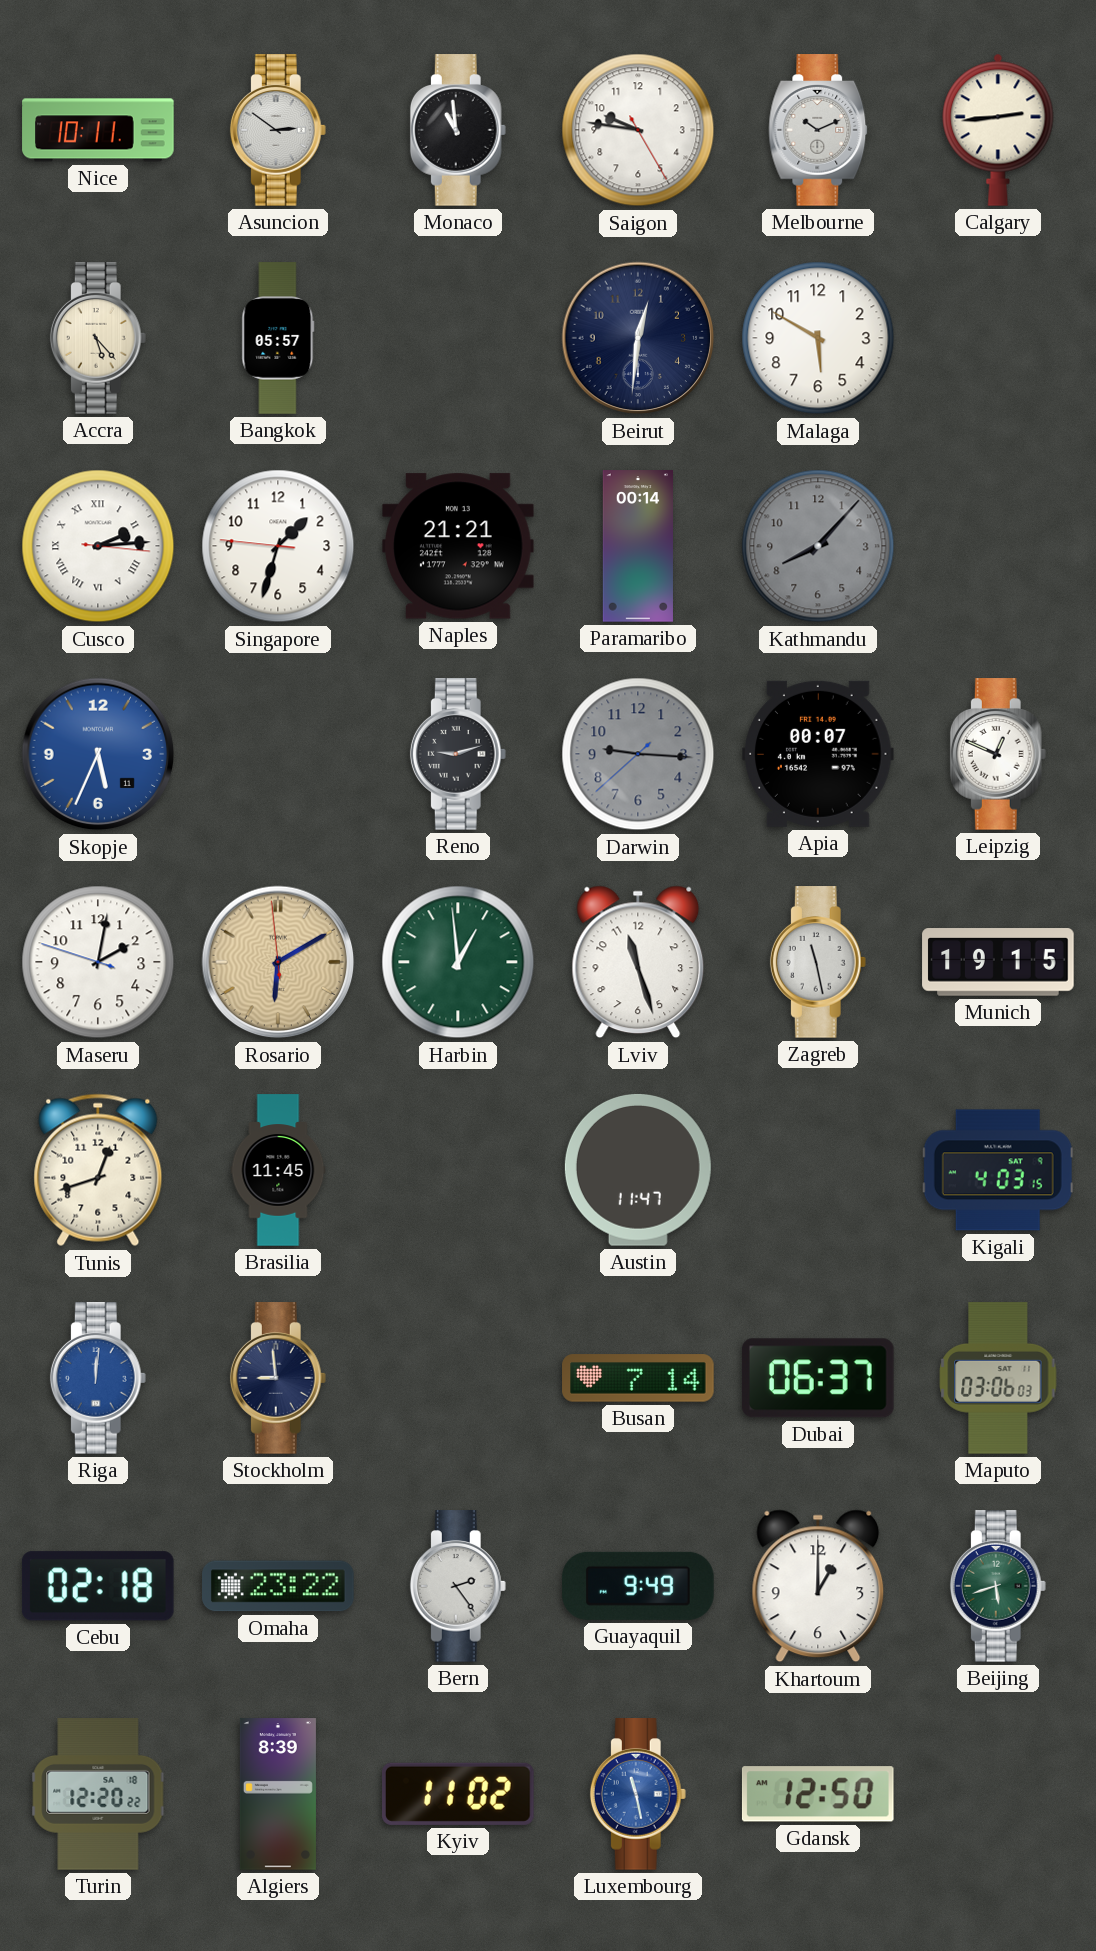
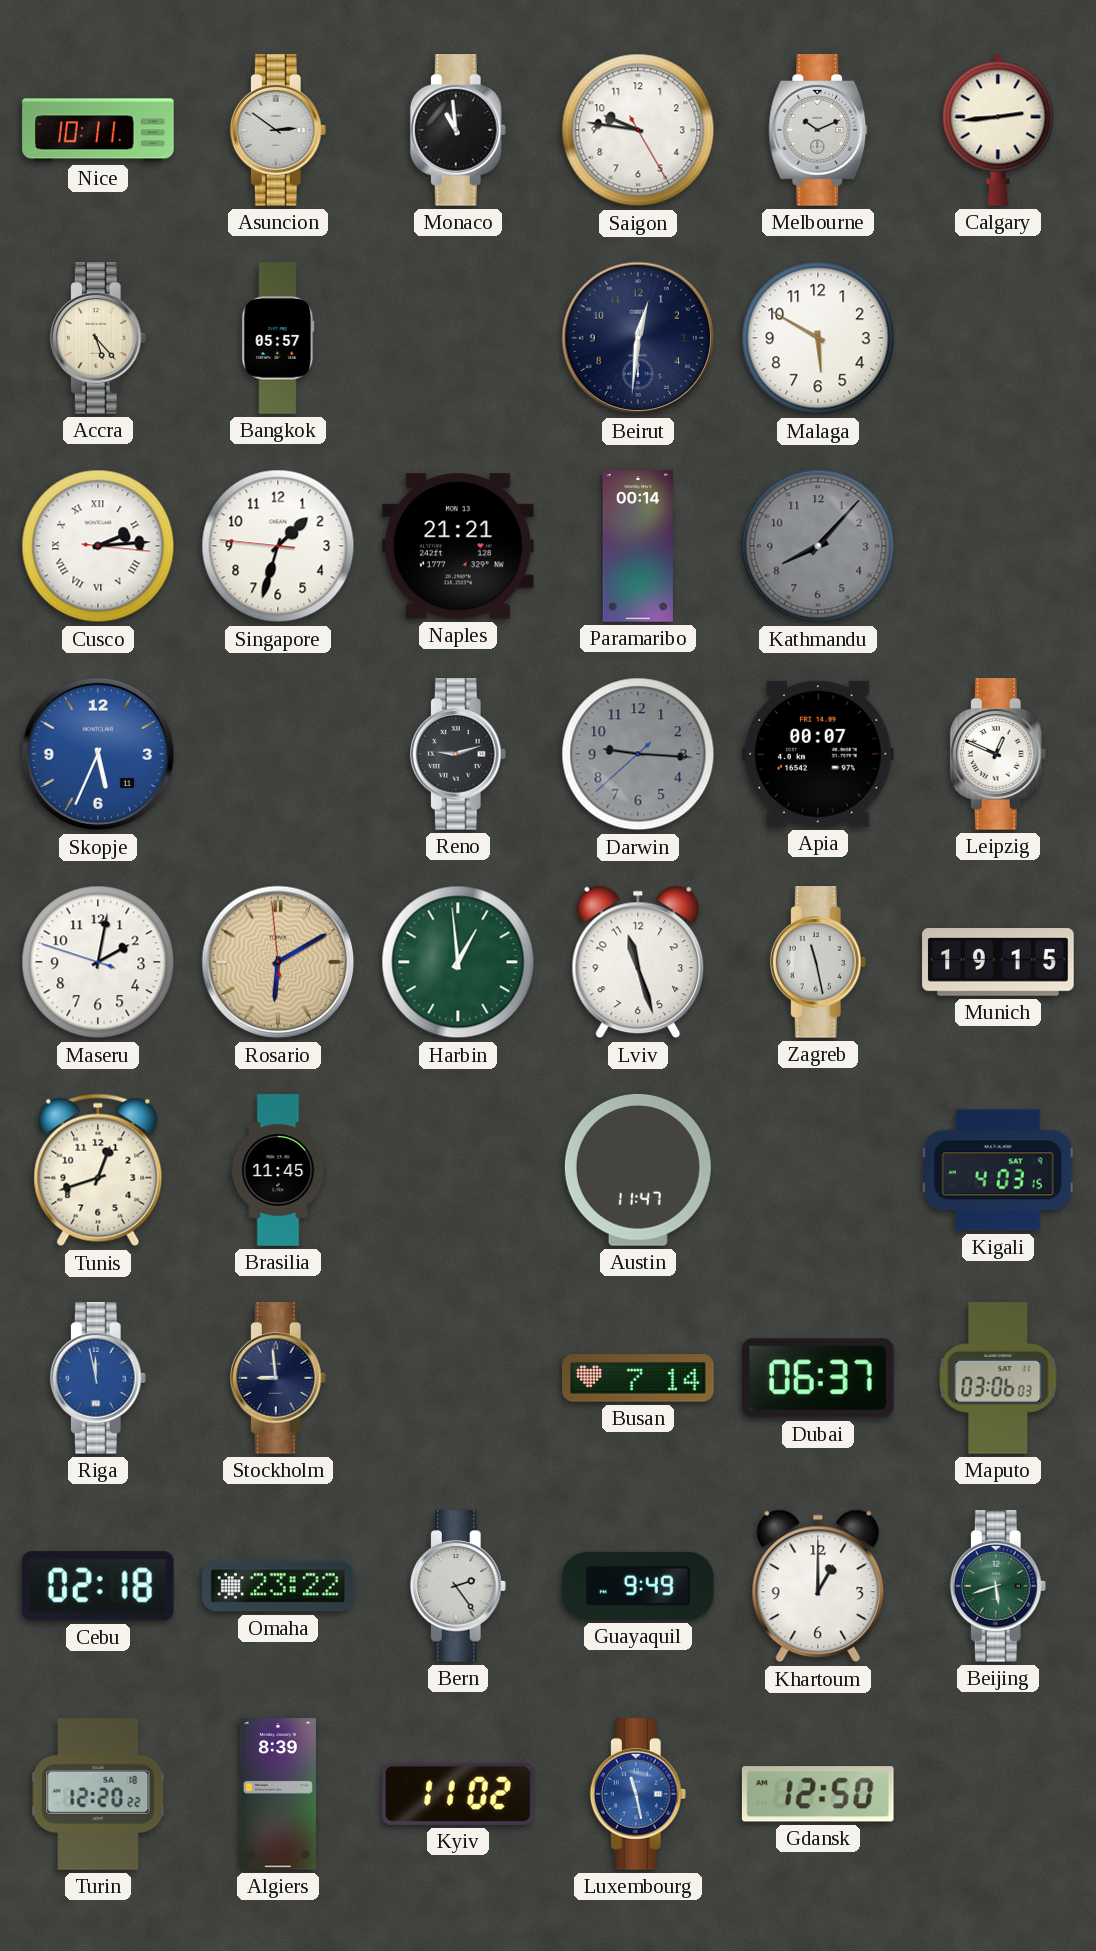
Riga: 12:01 -> 11:58
